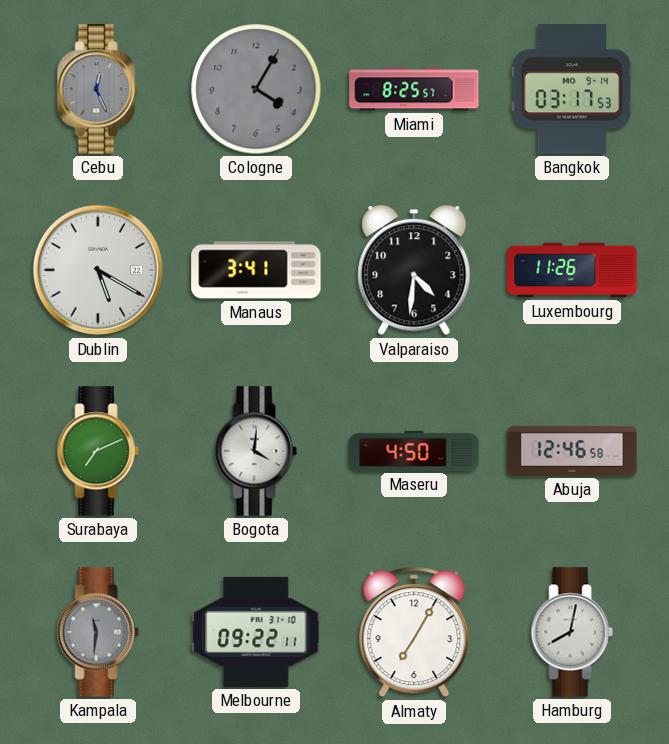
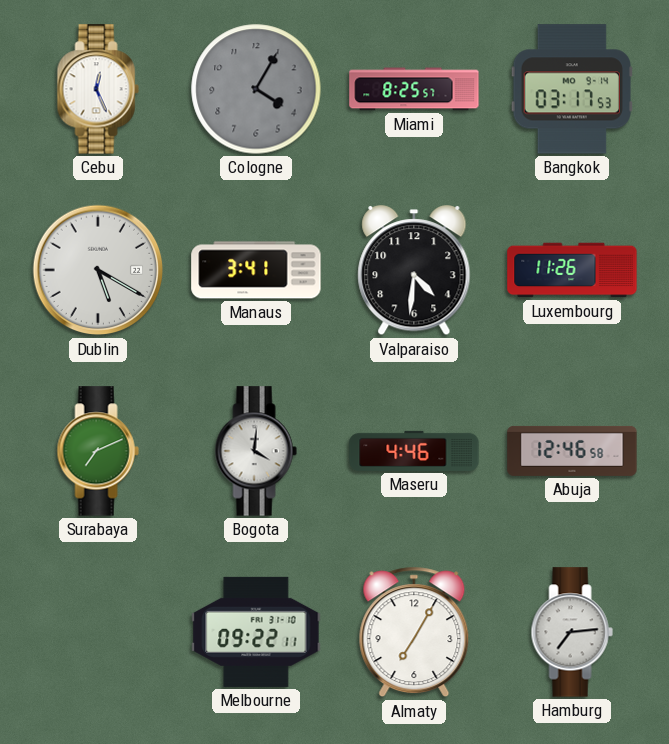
Cebu dial: grey -> white
Maseru: 4:50 -> 4:46
Kampala: 11:31 -> none
Hamburg: 8:02 -> 7:14
